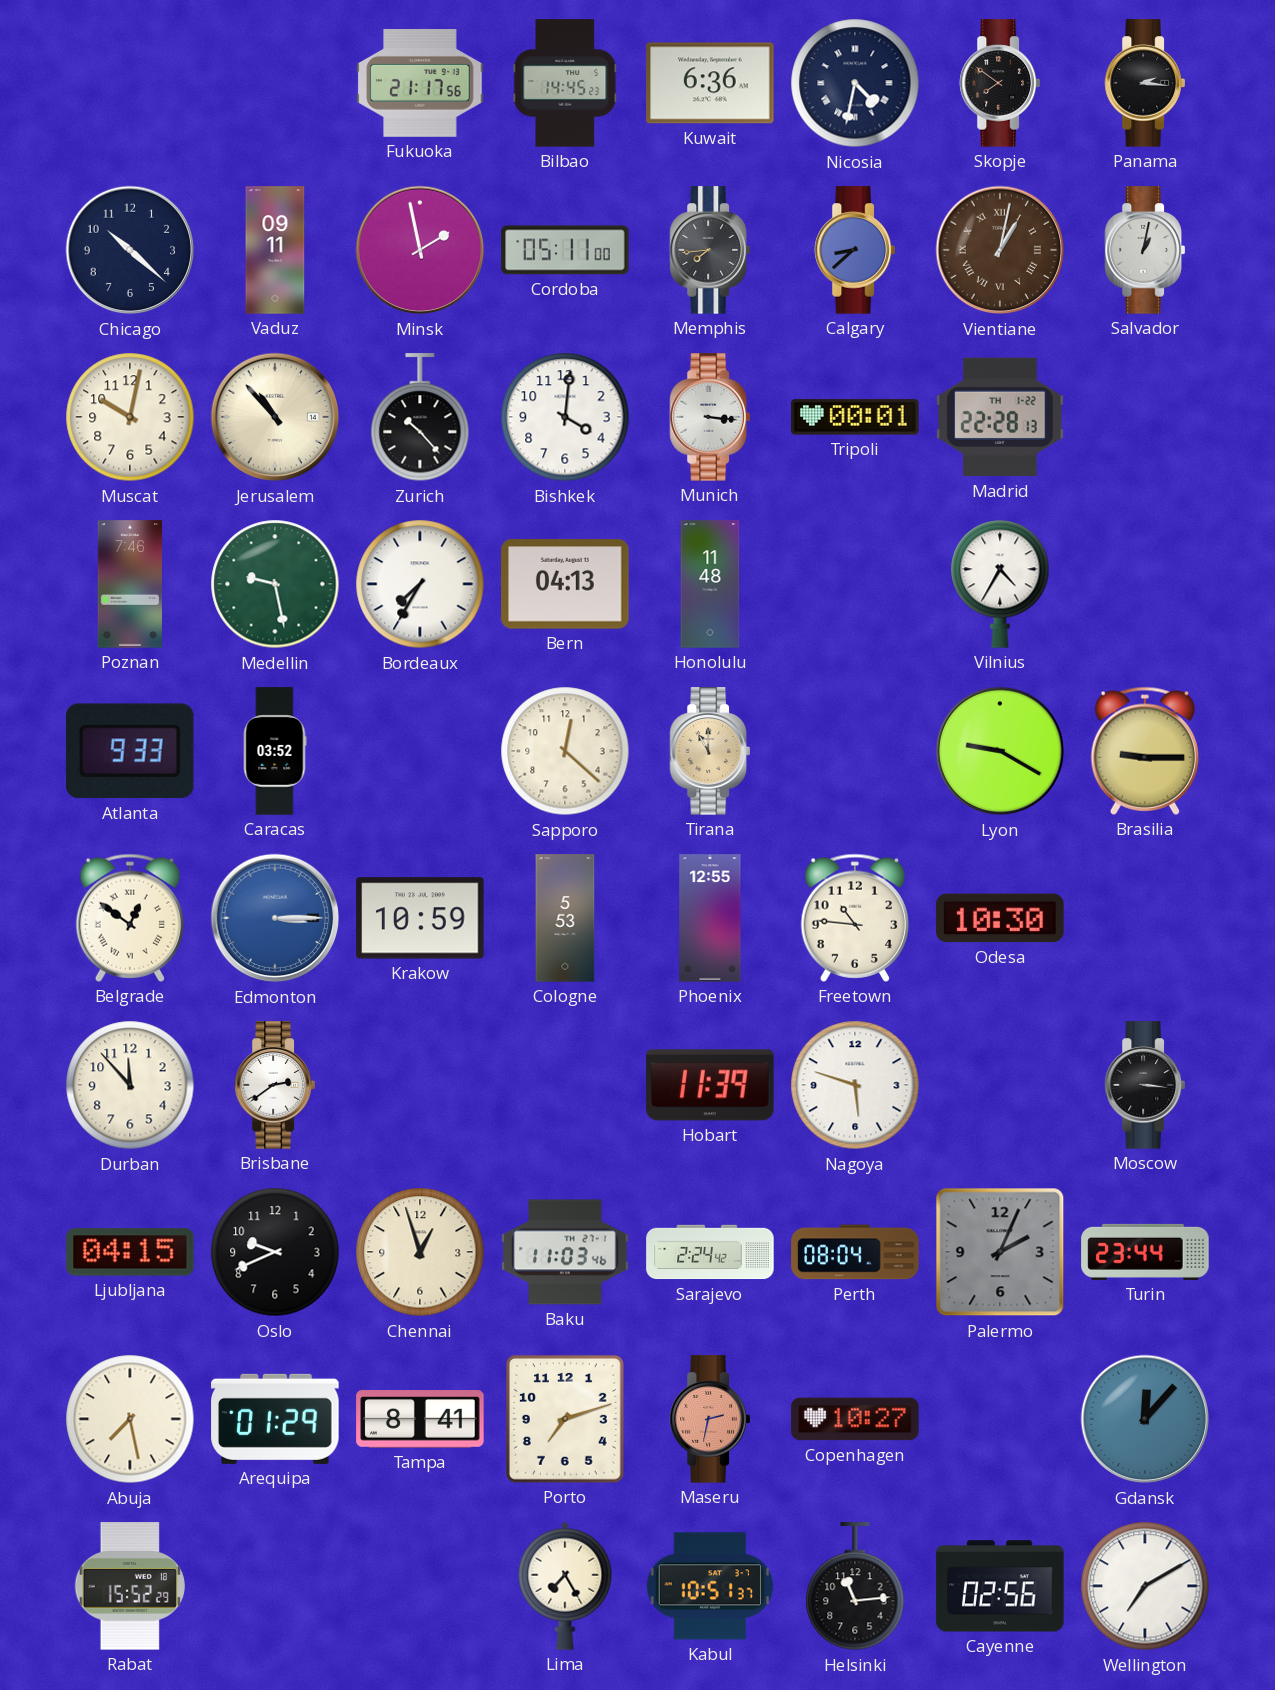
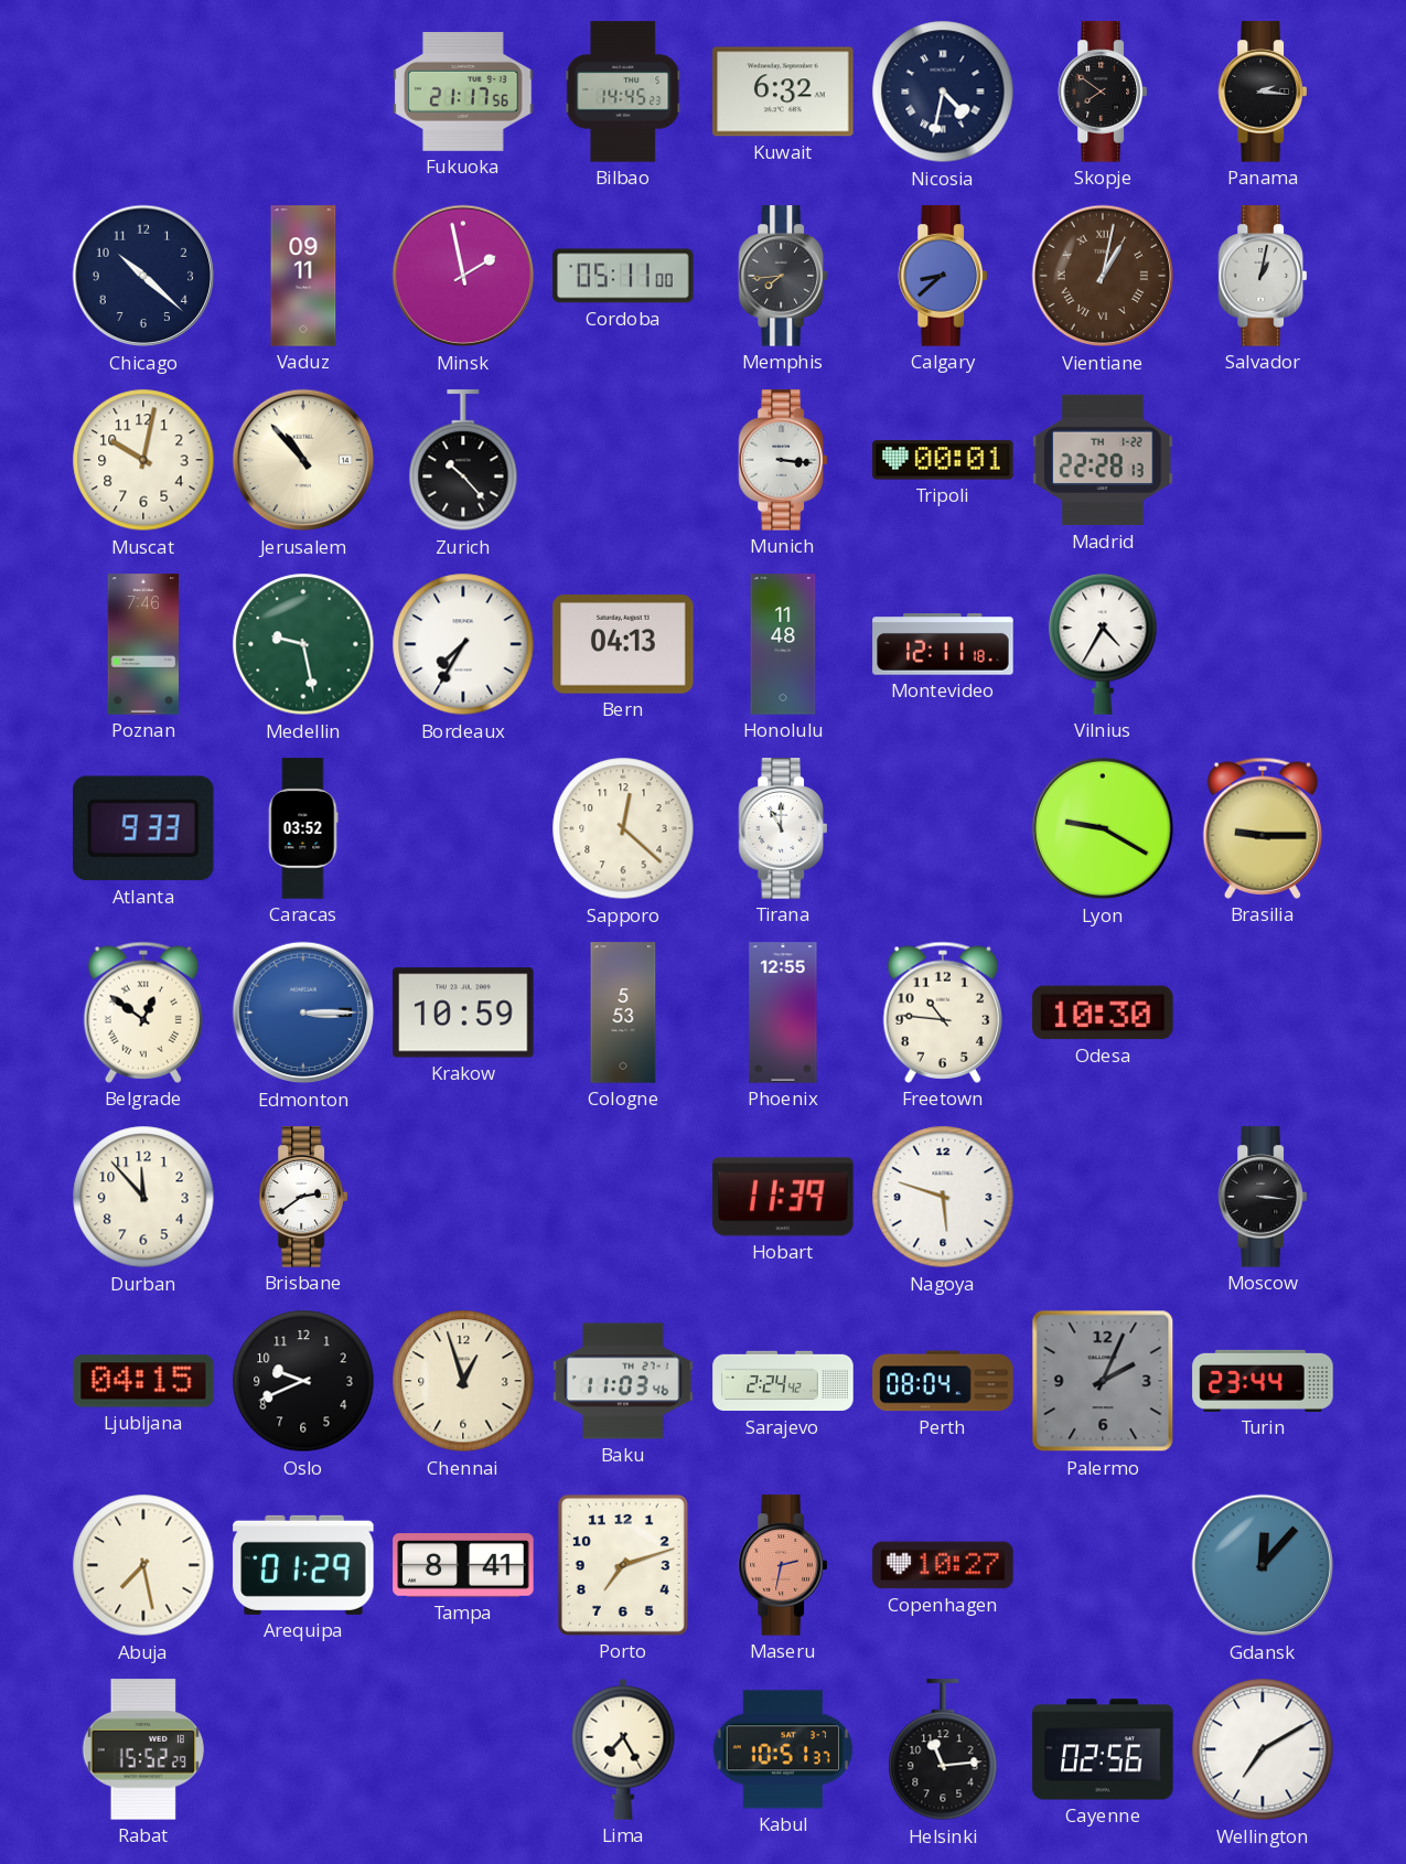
Kuwait: 6:36 -> 6:32
Bishkek: 4:01 -> none
Montevideo: none -> 12:11
Tirana dial: champagne -> white
